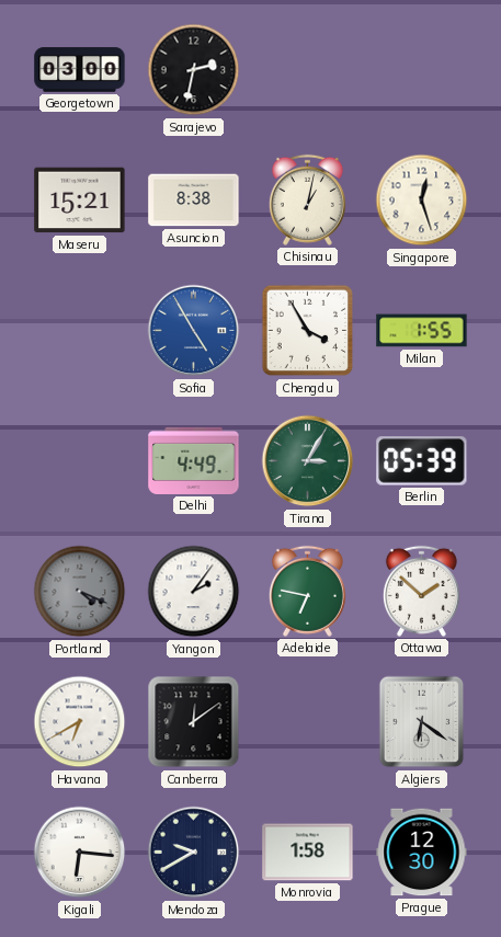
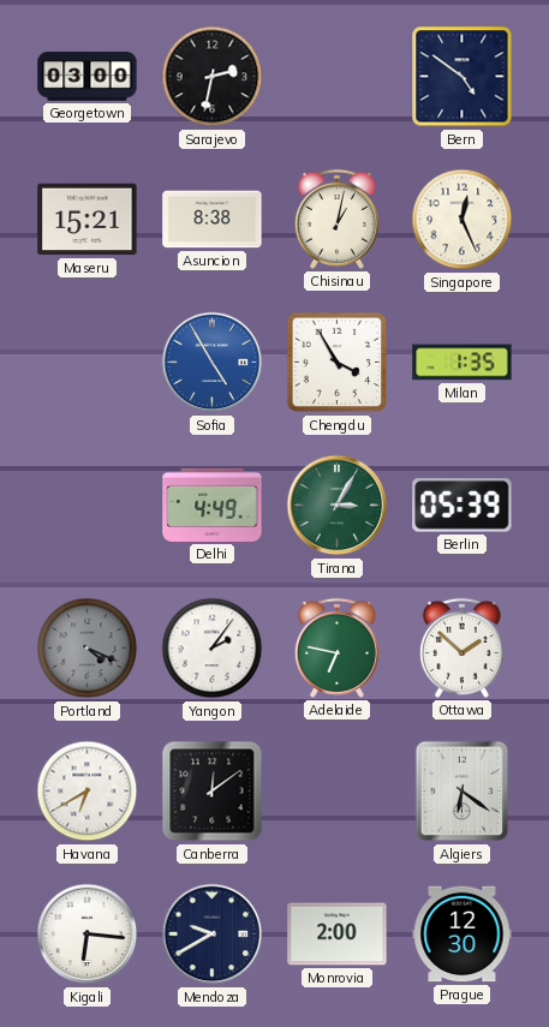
Bern: none -> 4:51
Singapore: 12:27 -> 12:26
Milan: 1:55 -> 1:35
Monrovia: 1:58 -> 2:00
